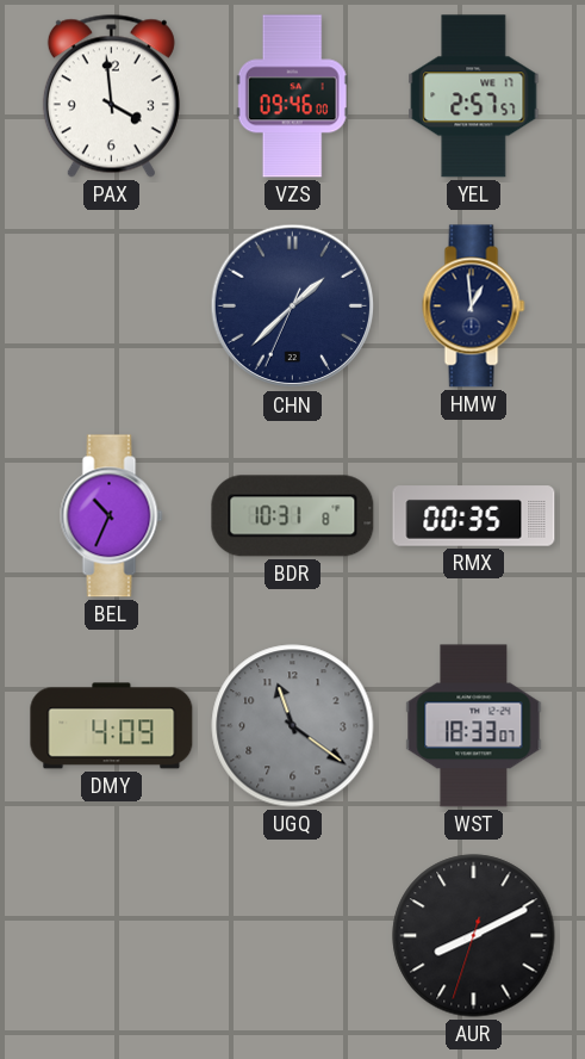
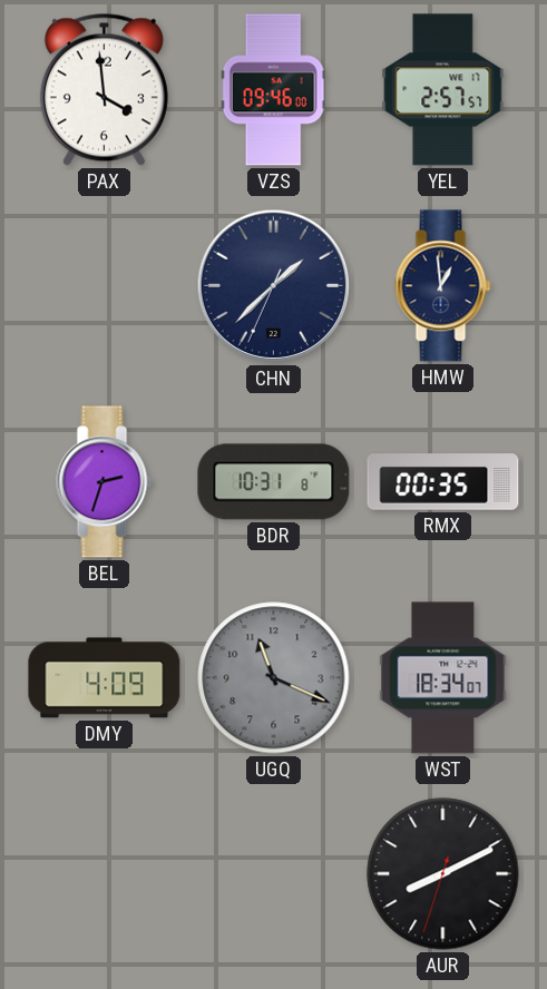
BEL: 10:34 -> 2:33
UGQ: 11:21 -> 11:19
WST: 18:33 -> 18:34
